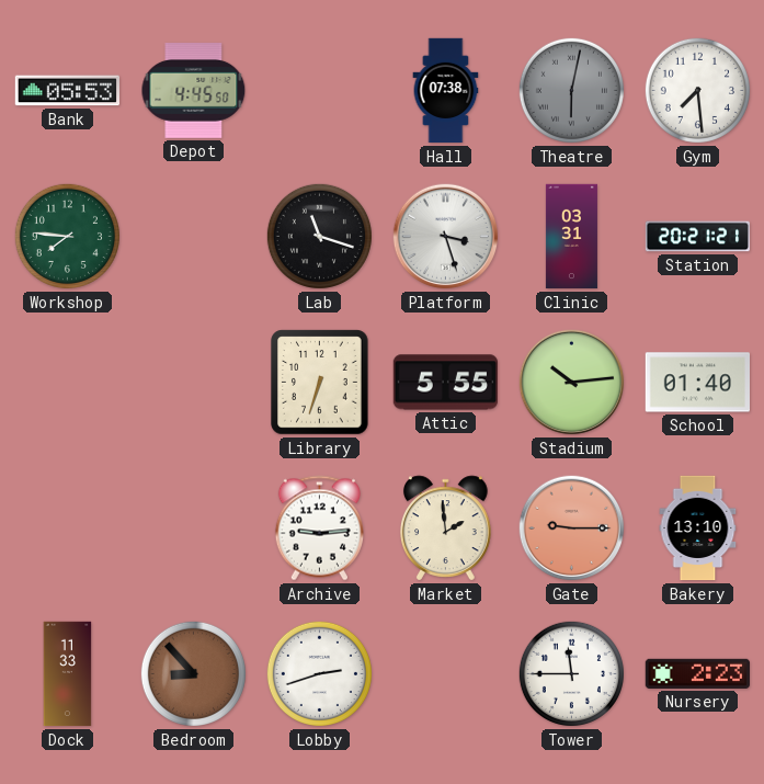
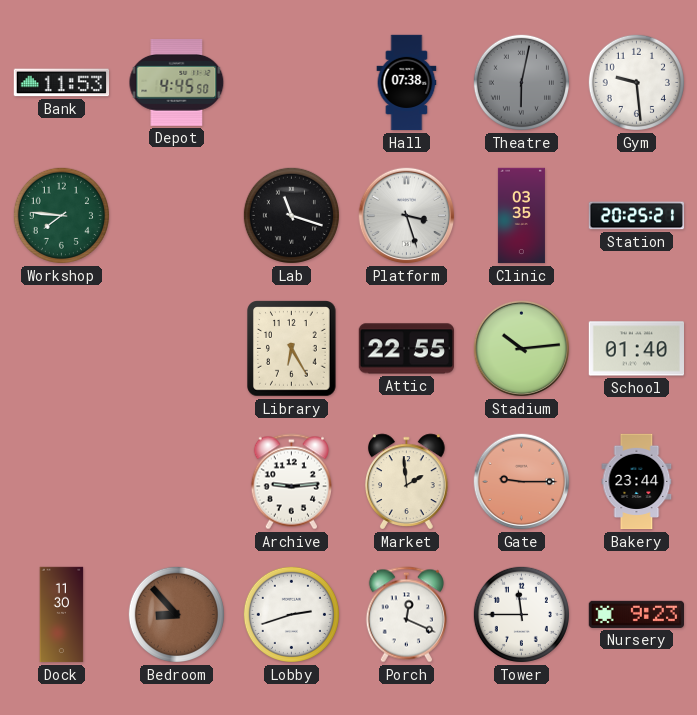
Bank: 05:53 -> 11:53
Gym: 7:29 -> 9:29
Clinic: 03:31 -> 03:35
Station: 20:21 -> 20:25
Library: 6:33 -> 6:25
Attic: 5:55 -> 22:55
Bakery: 13:10 -> 23:44
Dock: 11:33 -> 11:30
Porch: none -> 12:19
Nursery: 2:23 -> 9:23
